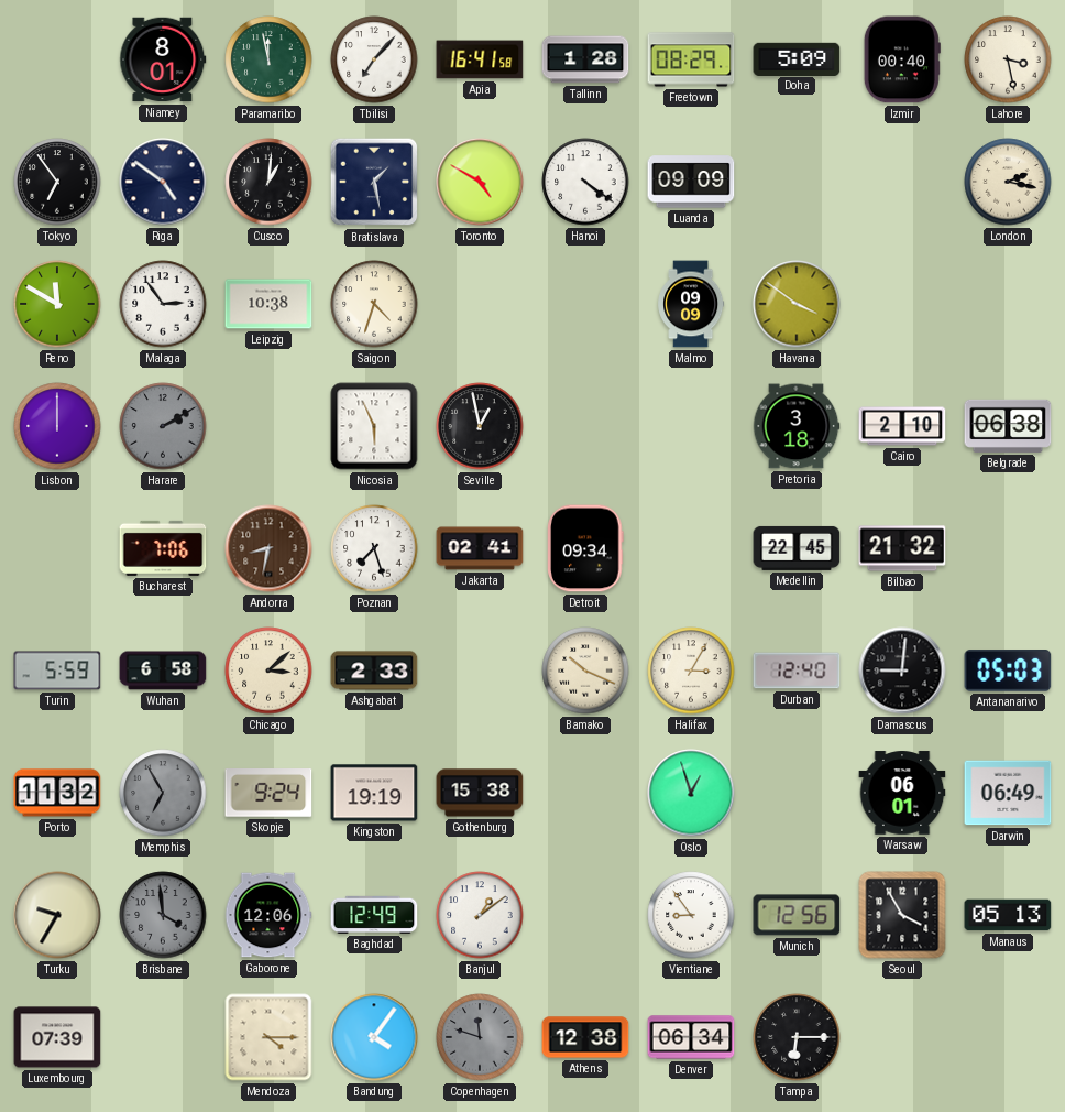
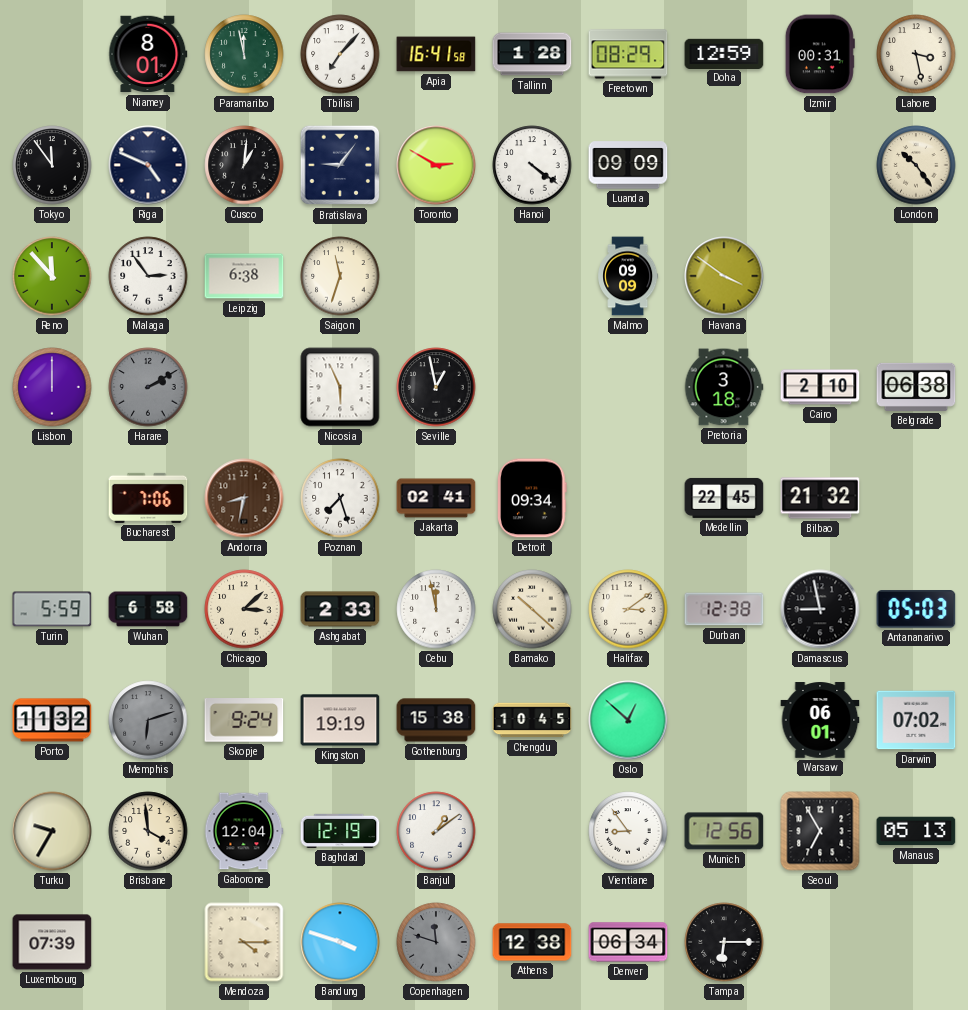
Doha: 5:09 -> 12:59
Izmir: 00:40 -> 00:31
Tokyo: 6:54 -> 11:54
Riga: 4:51 -> 4:49
Bratislava: 1:28 -> 9:06
Toronto: 4:50 -> 2:50
London: 2:17 -> 10:24
Reno: 11:50 -> 11:53
Leipzig: 10:38 -> 6:38
Saigon: 4:33 -> 11:33
Cebu: none -> 11:58
Bamako: 10:19 -> 10:22
Halifax: 3:05 -> 3:09
Durban: 12:40 -> 12:38
Damascus: 9:01 -> 8:58
Memphis: 6:55 -> 6:12
Chengdu: none -> 10:45
Oslo: 12:57 -> 12:52
Darwin: 06:49 -> 07:02
Brisbane dial: grey -> cream
Gaborone: 12:06 -> 12:04
Baghdad: 12:49 -> 12:19
Seoul: 3:55 -> 6:55
Bandung: 4:06 -> 3:48
